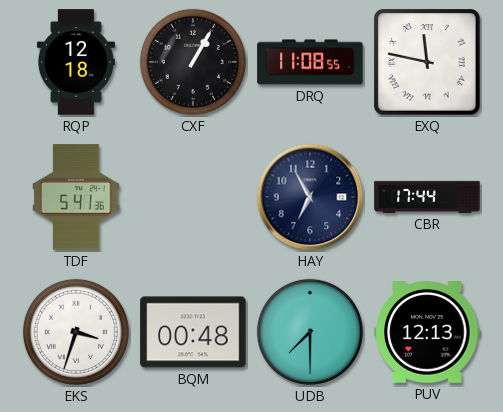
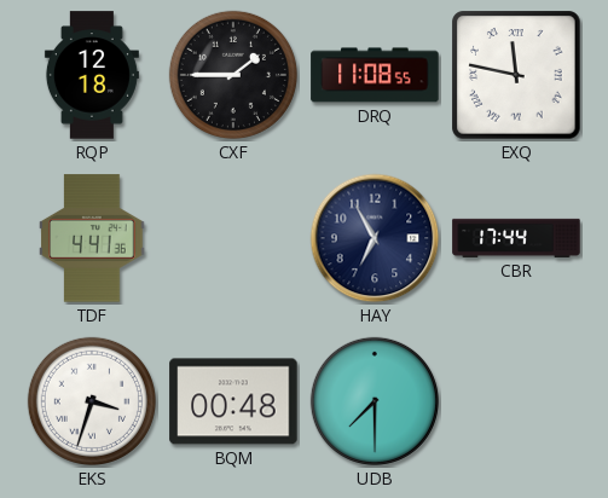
CXF: 1:05 -> 1:45
TDF: 5:41 -> 4:41
PUV: 12:13 -> none
